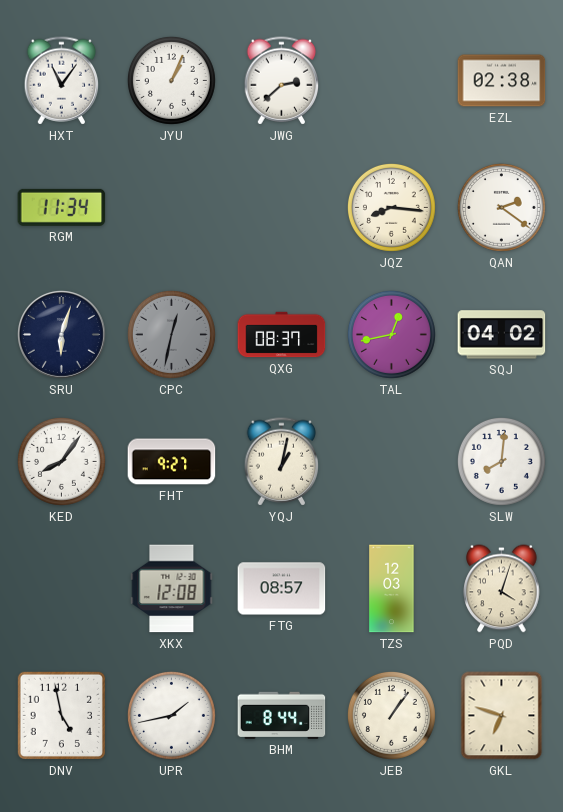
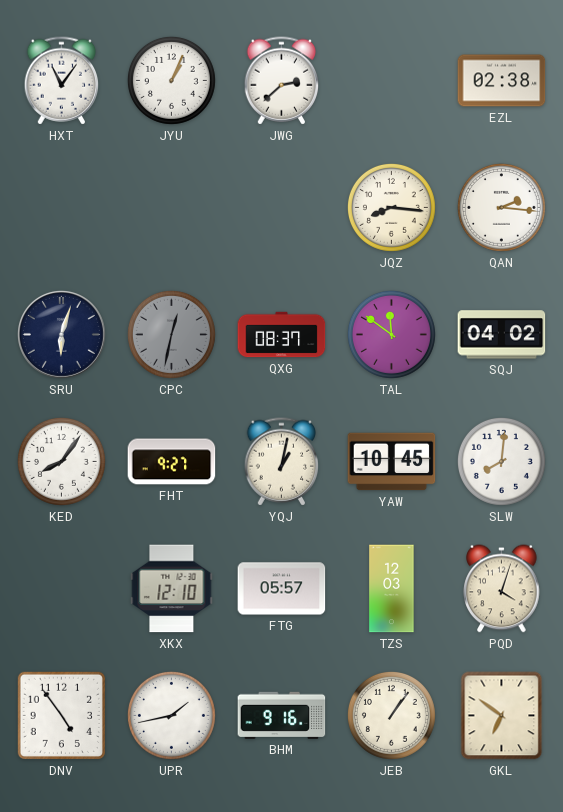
RGM: 11:34 -> none
QAN: 2:21 -> 2:16
TAL: 12:43 -> 11:51
YAW: none -> 10:45
XKX: 12:08 -> 12:10
FTG: 08:57 -> 05:57
DNV: 4:58 -> 4:54
BHM: 8:44 -> 9:16
GKL: 6:48 -> 6:51
